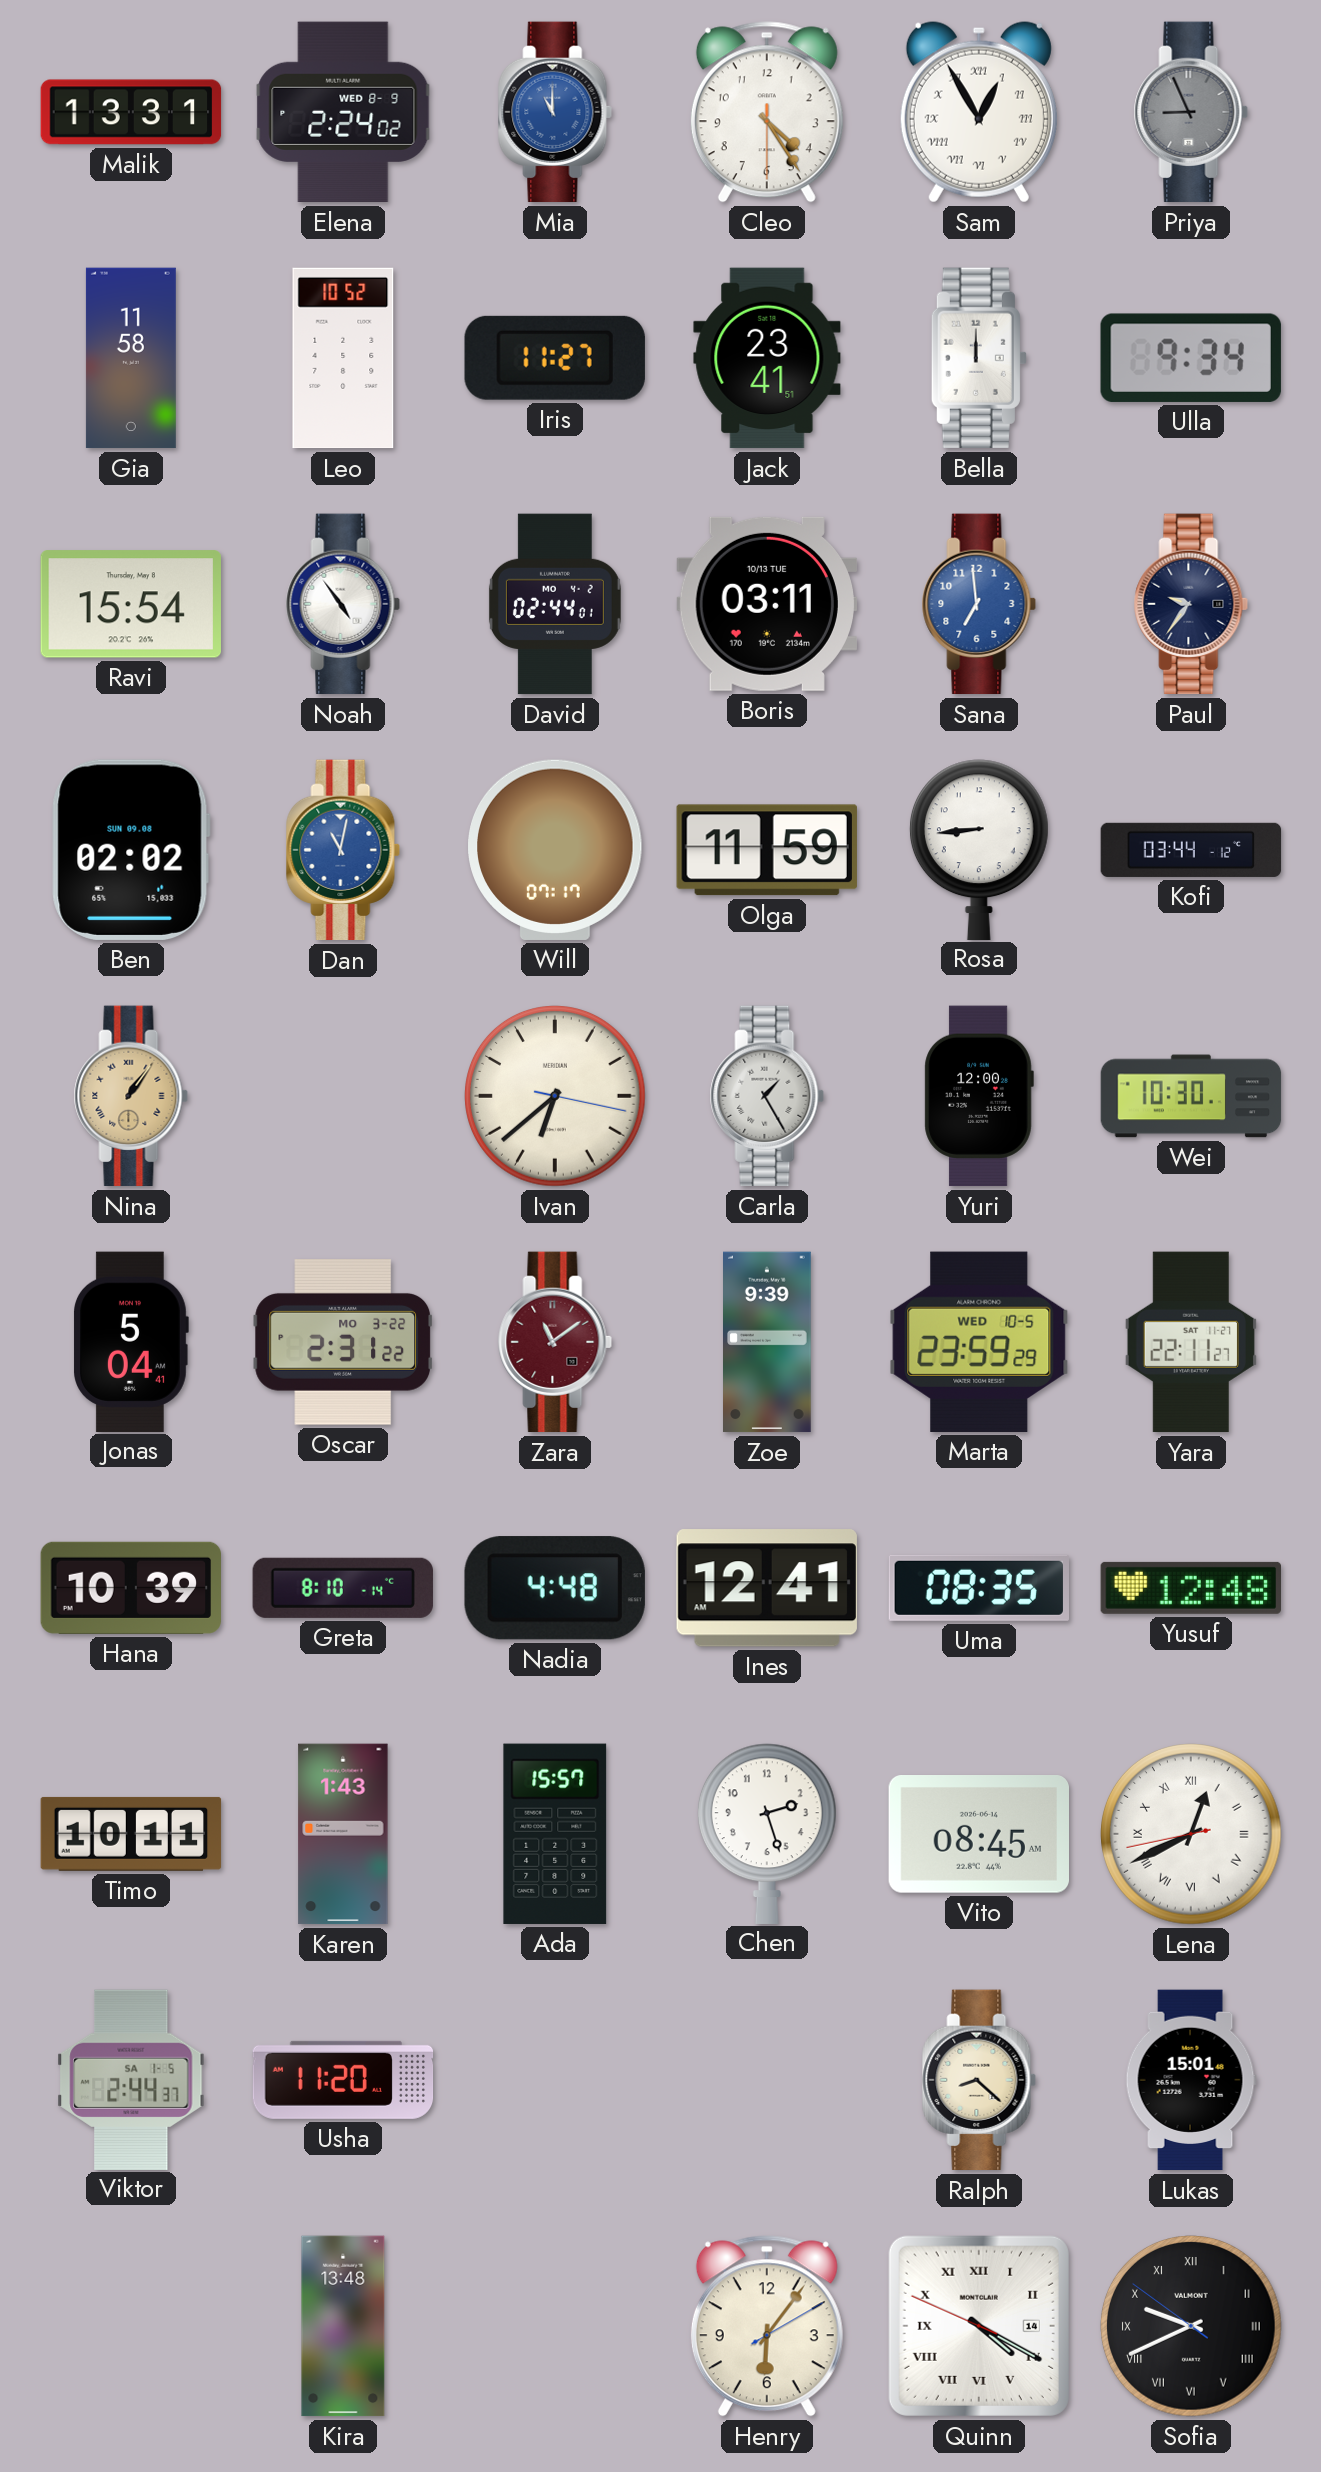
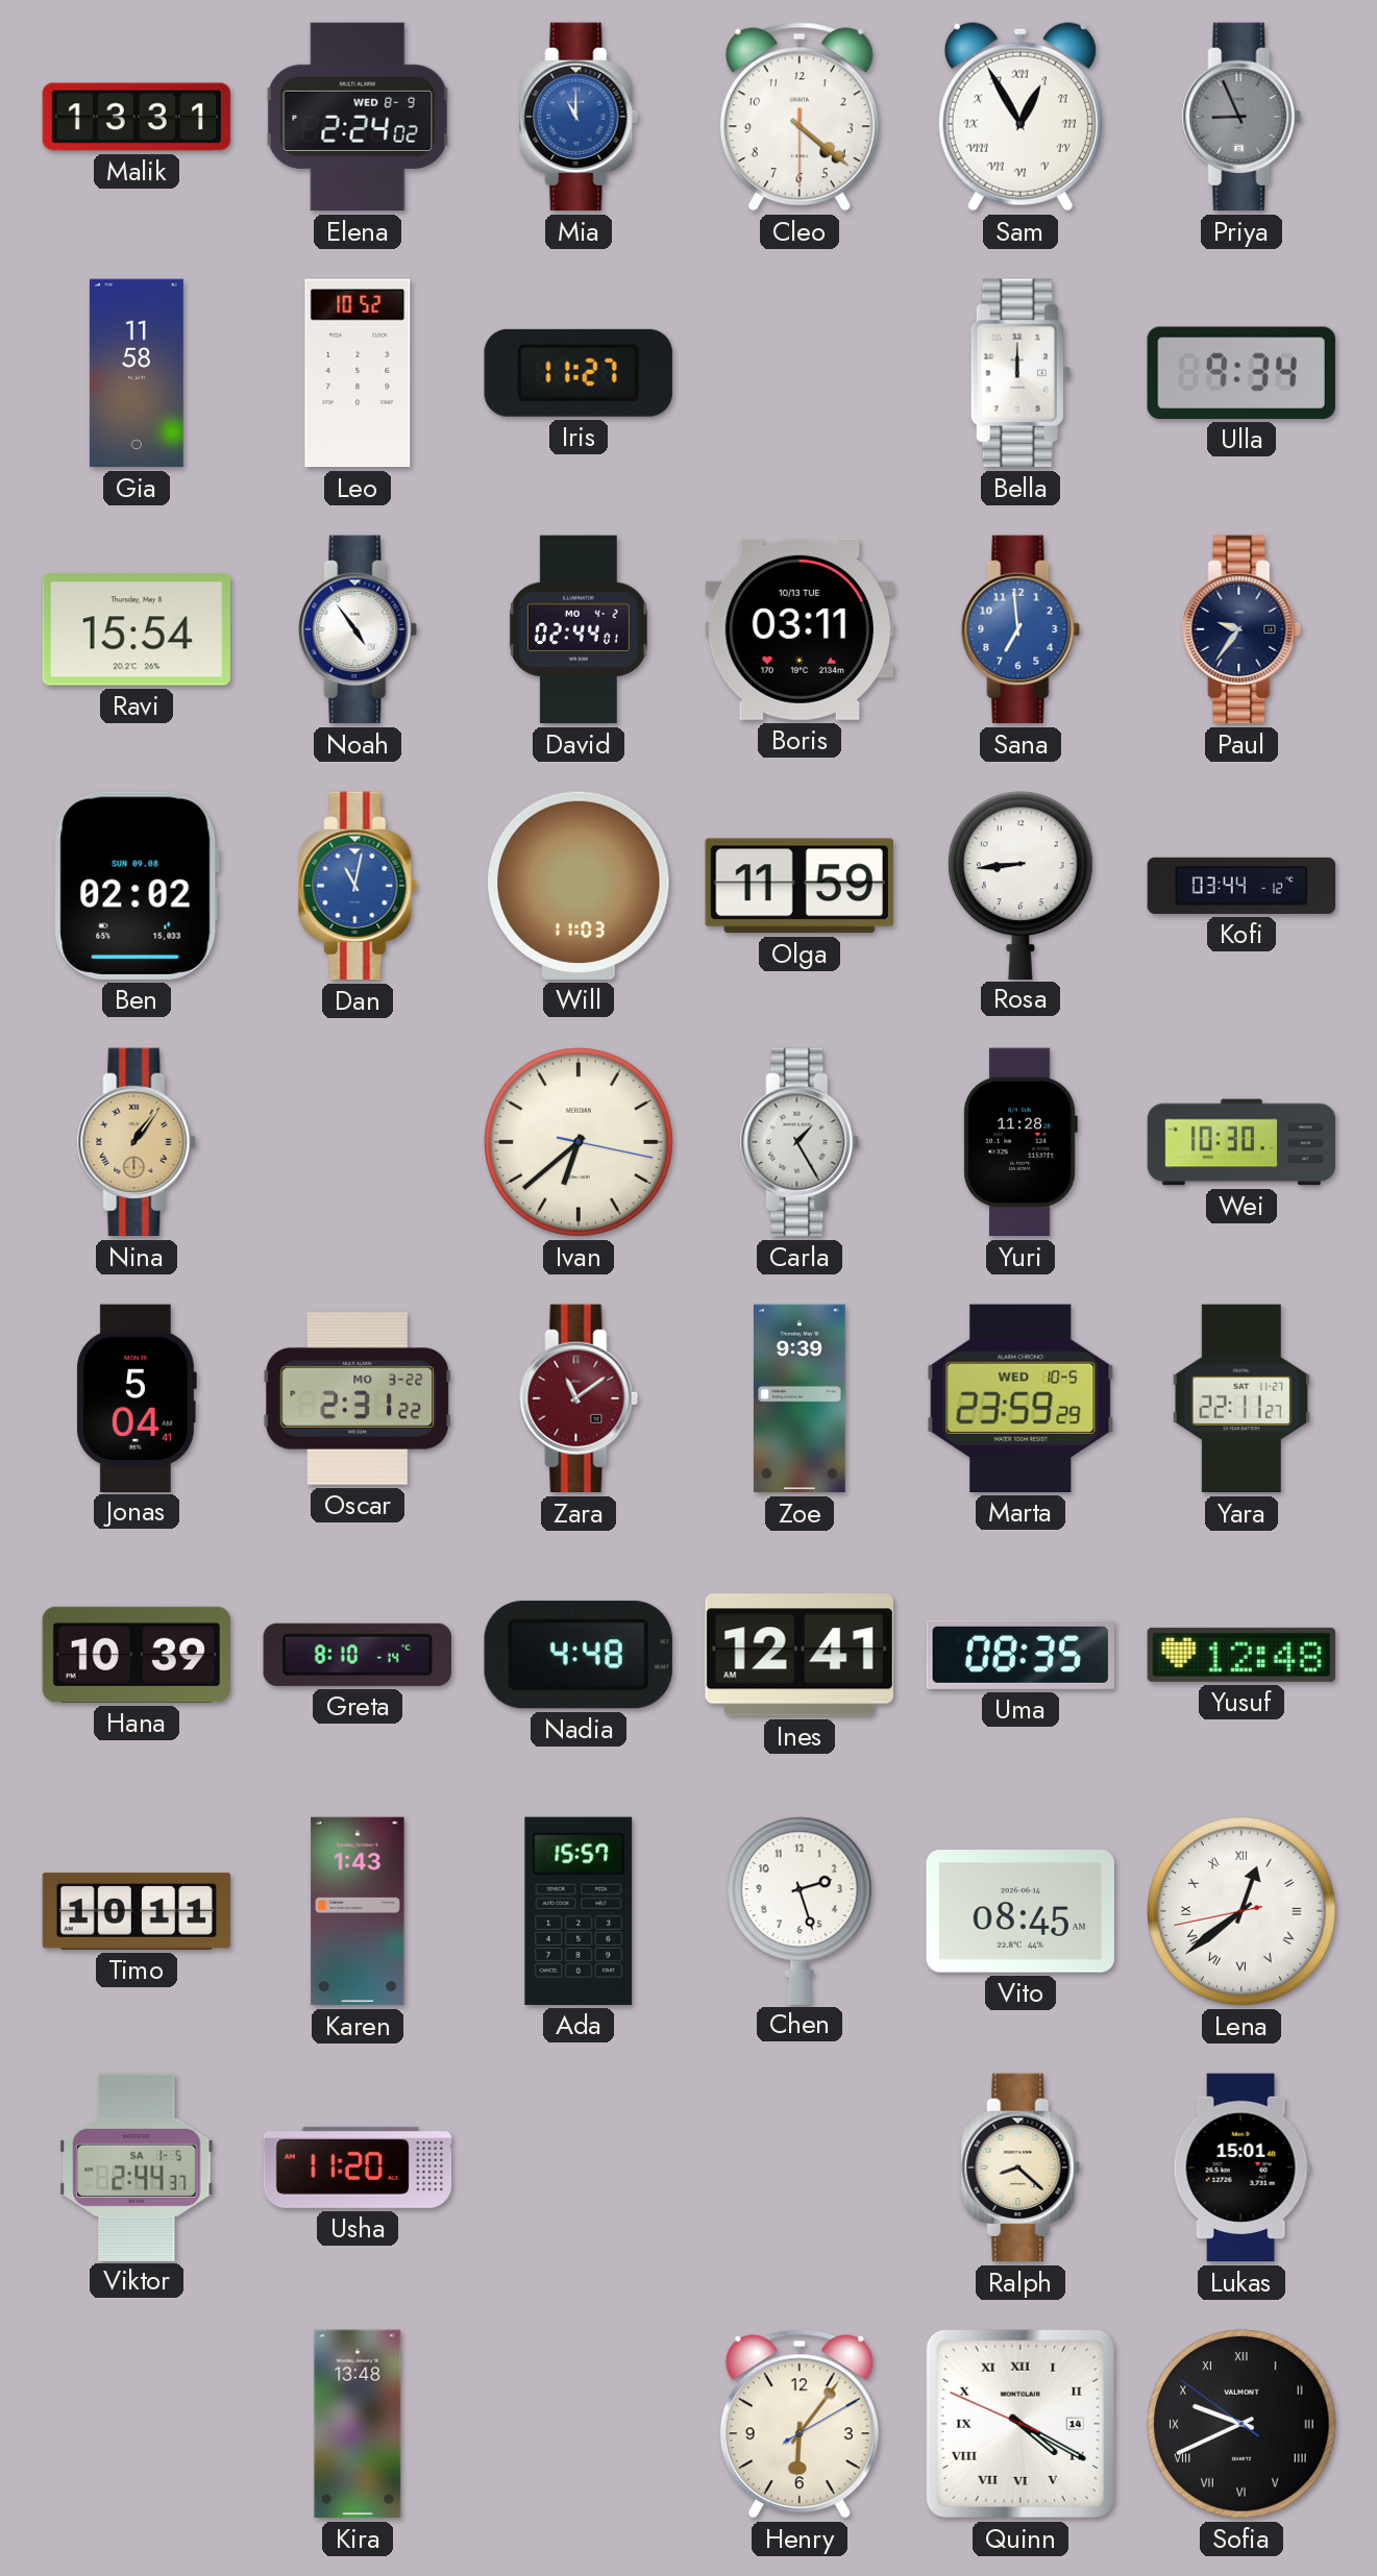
Cleo: 4:24 -> 4:21
Jack: 23:41 -> none
Will: 07:17 -> 11:03
Yuri: 12:00 -> 11:28
Lena: 12:40 -> 12:38
